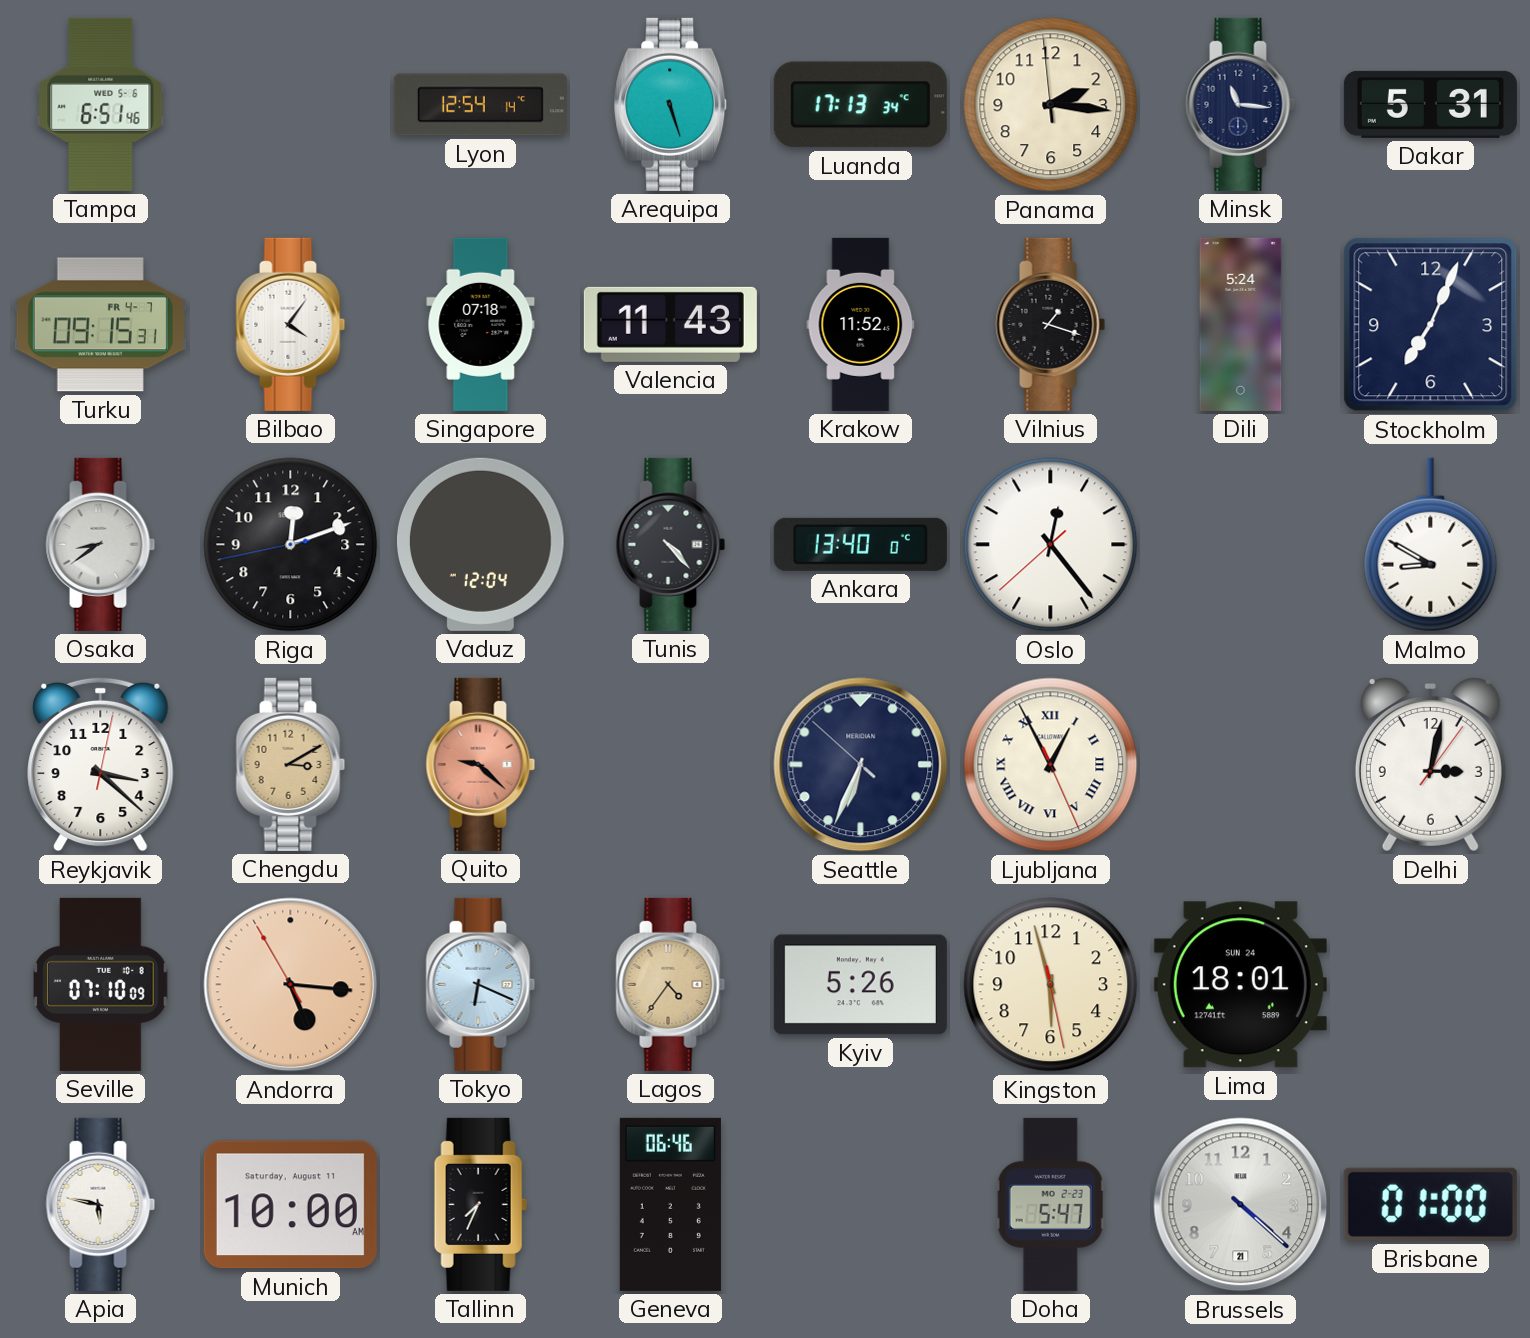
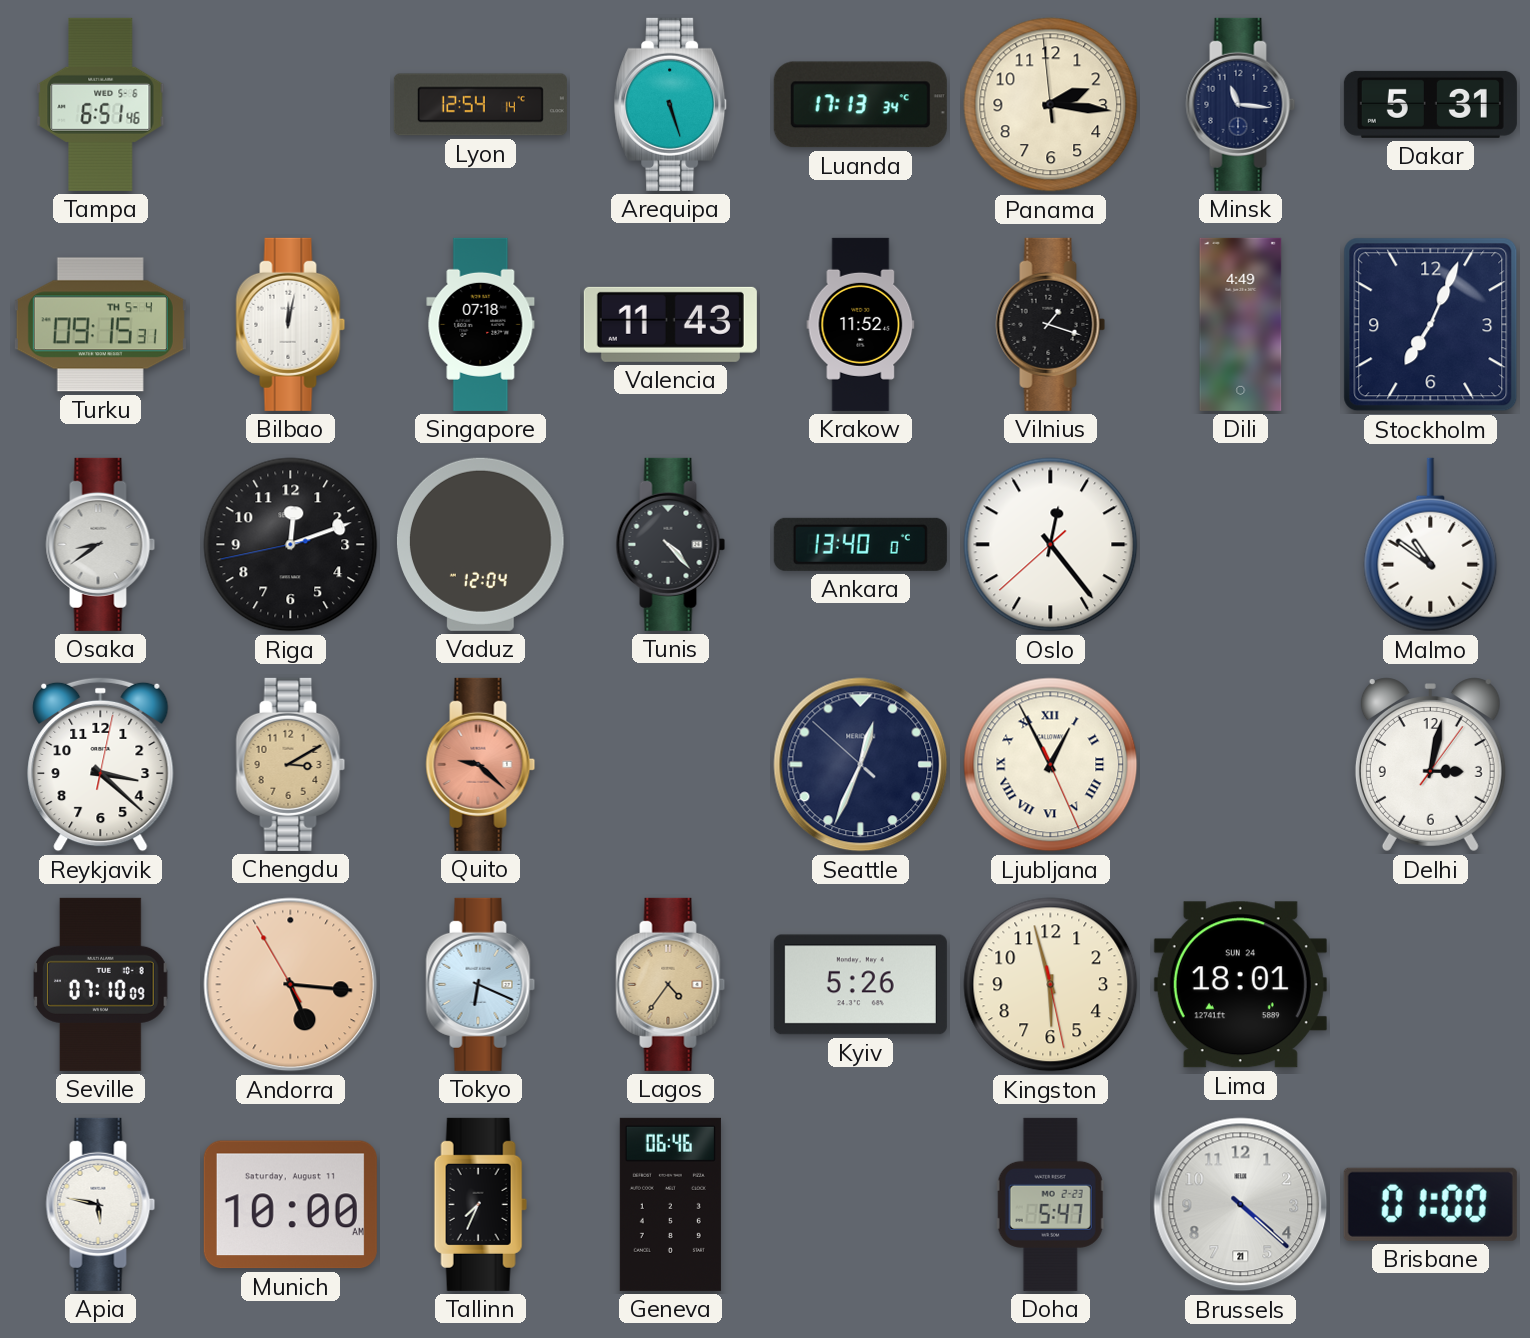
Turku date: FR 4-7 -> TH 5-4
Bilbao: 4:06 -> 12:02
Dili: 5:24 -> 4:49
Malmo: 8:50 -> 10:51
Seattle: 6:33 -> 12:33
